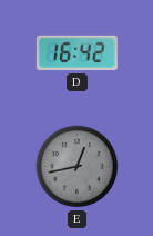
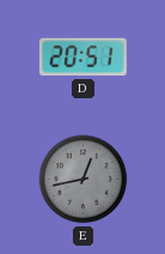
D: 16:42 -> 20:51
